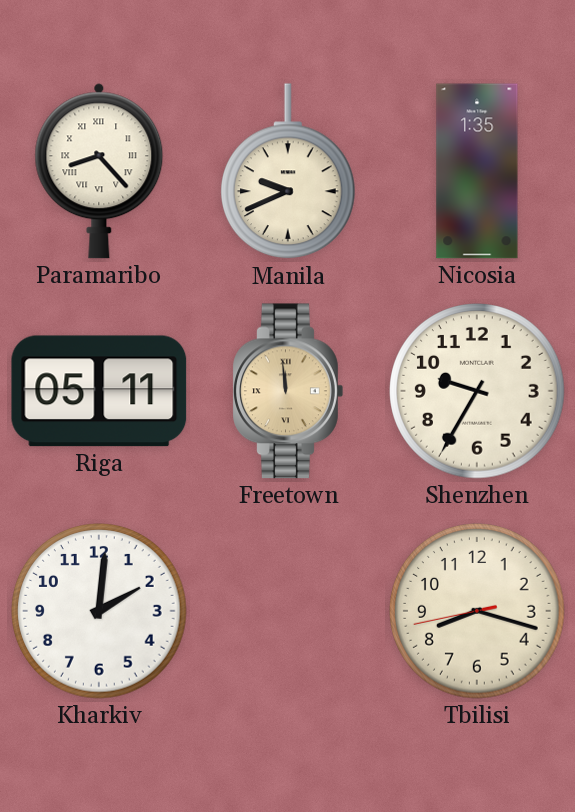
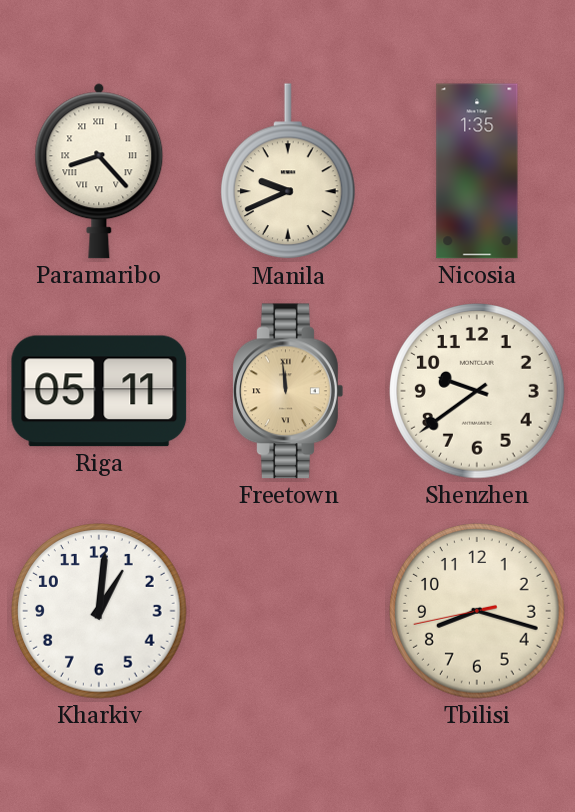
Shenzhen: 9:35 -> 9:39
Kharkiv: 2:01 -> 1:01
